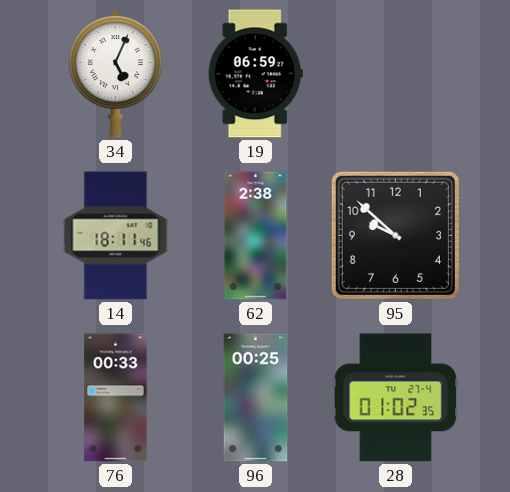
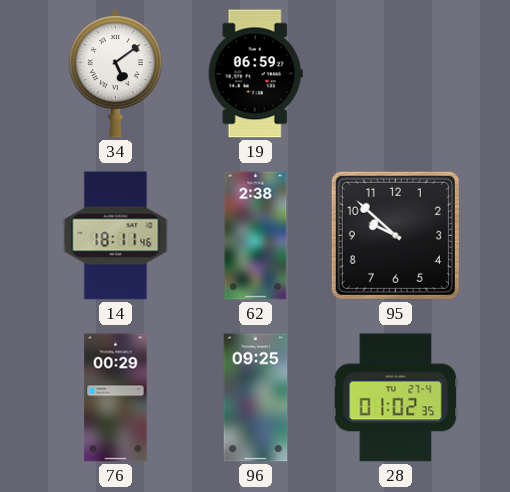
34: 5:04 -> 5:09
76: 00:33 -> 00:29
96: 00:25 -> 09:25
